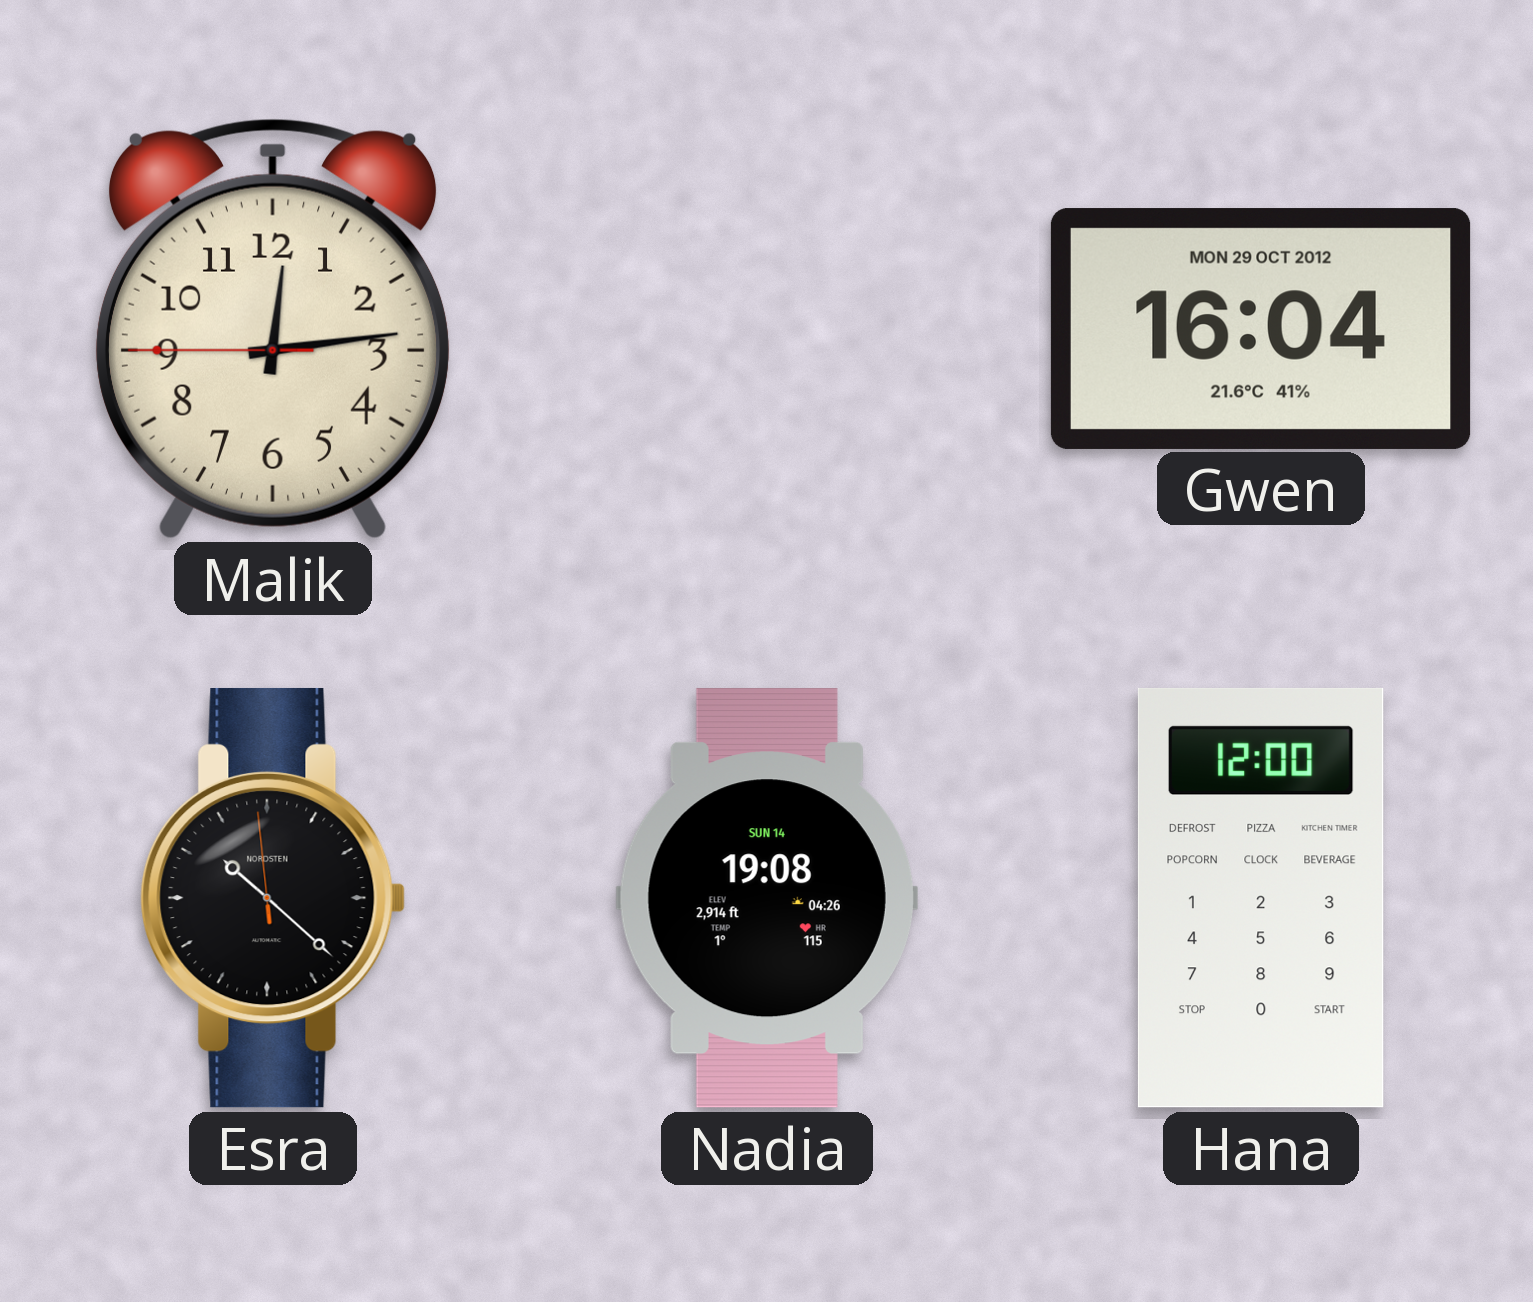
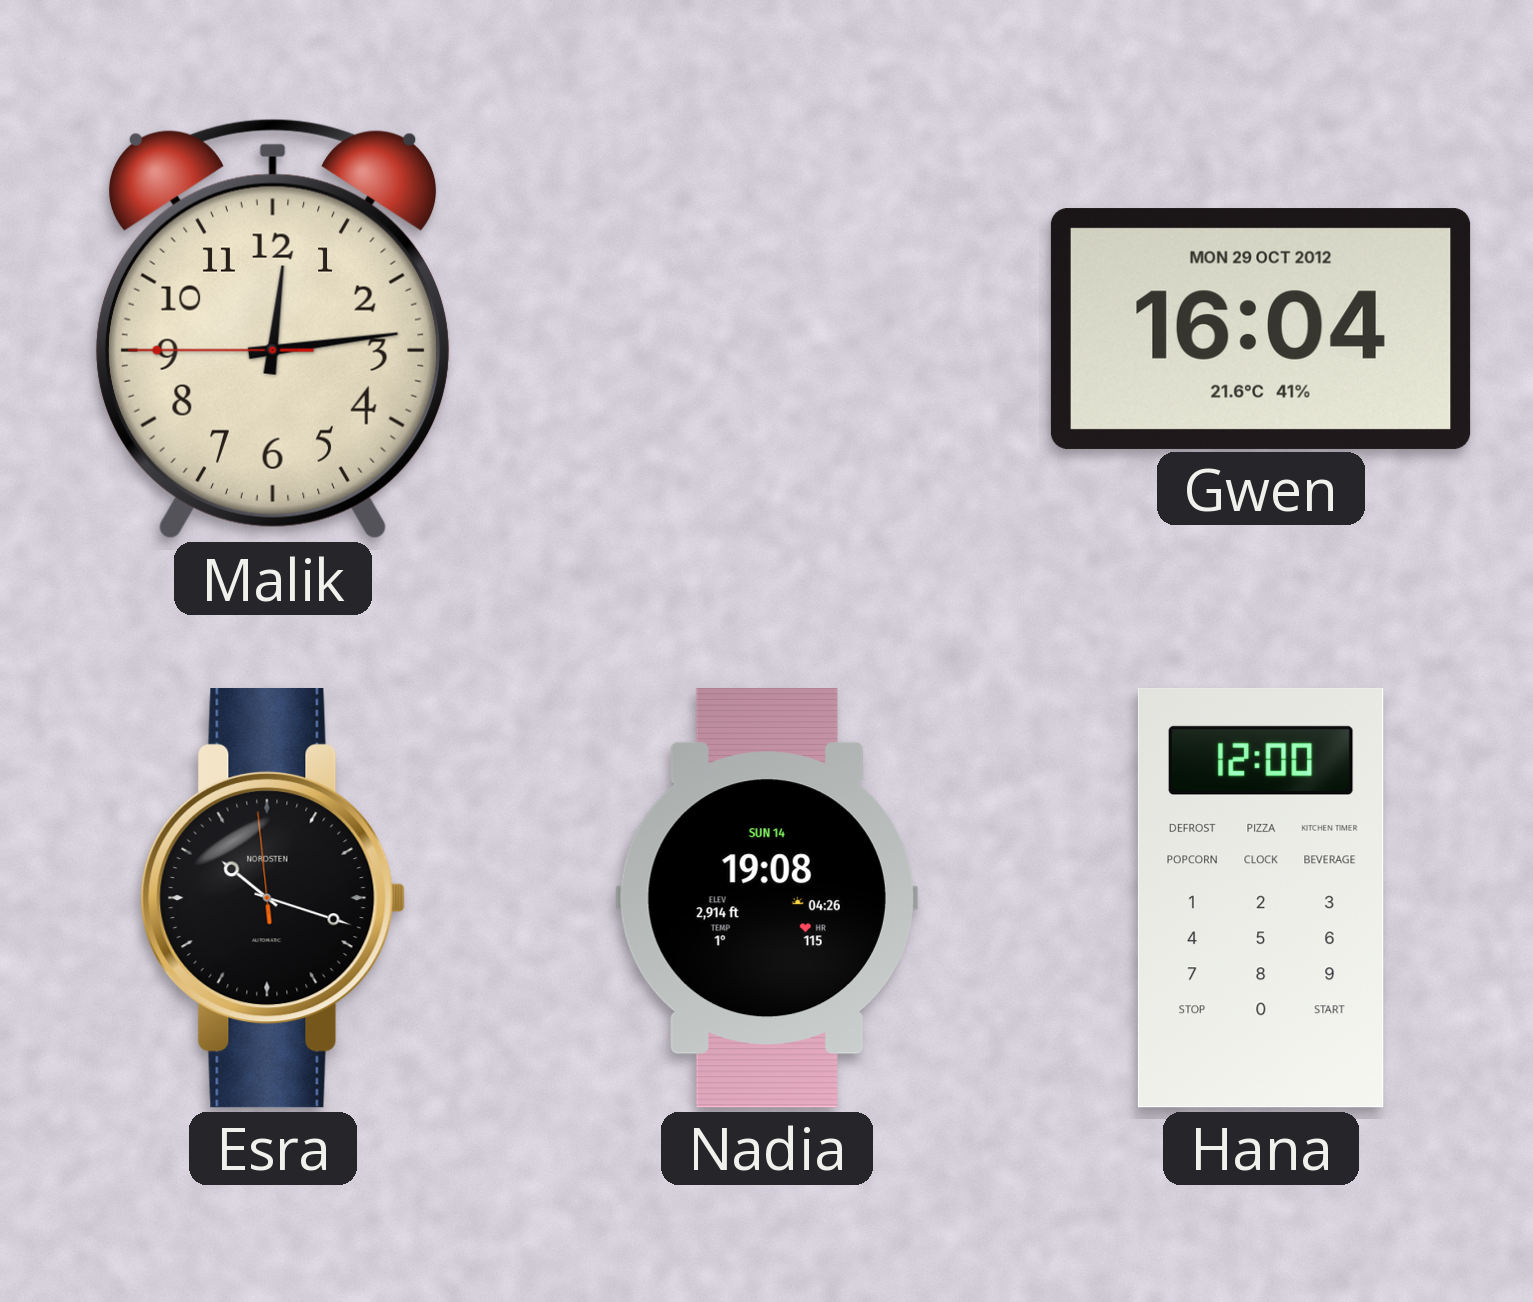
Esra: 10:21 -> 10:17
